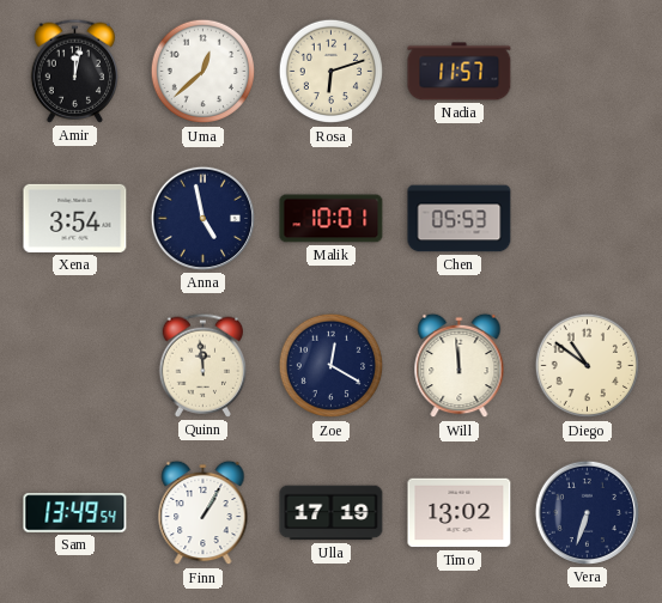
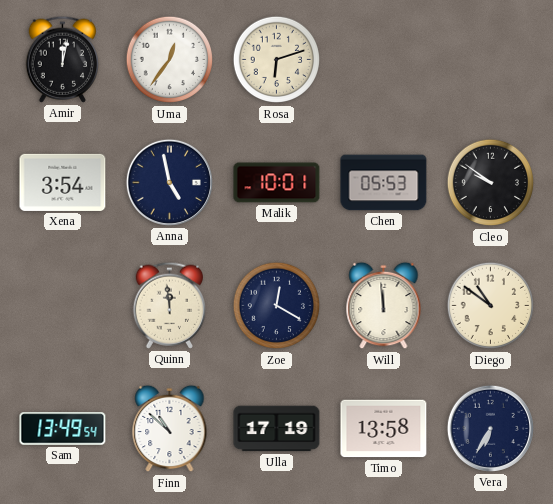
Uma: 12:38 -> 12:36
Nadia: 11:57 -> none
Cleo: none -> 9:51
Finn: 1:05 -> 10:52
Timo: 13:02 -> 13:58
Vera: 6:33 -> 6:35
